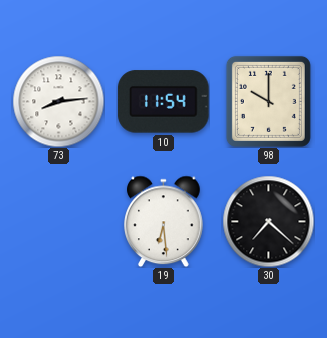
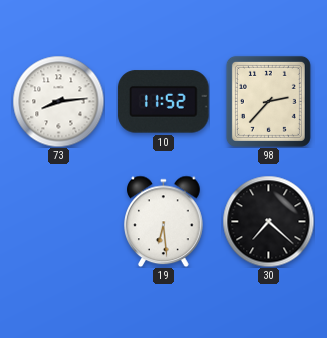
10: 11:54 -> 11:52
98: 10:00 -> 2:37
